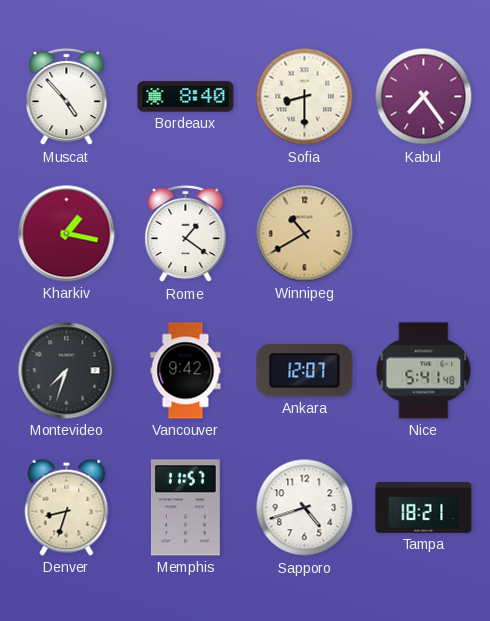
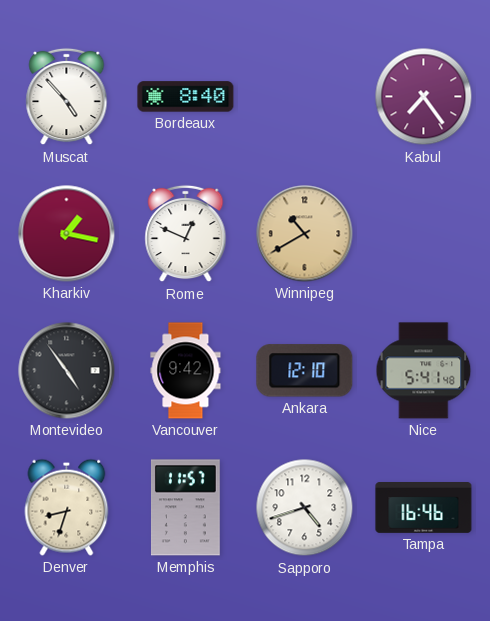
Sofia: 8:30 -> none
Rome: 1:21 -> 12:49
Montevideo: 7:33 -> 4:54
Ankara: 12:07 -> 12:10
Tampa: 18:21 -> 16:46
